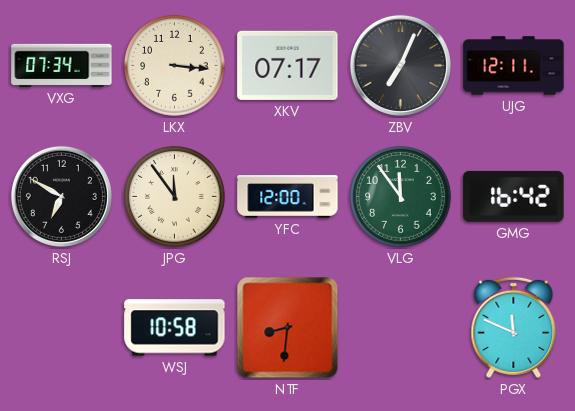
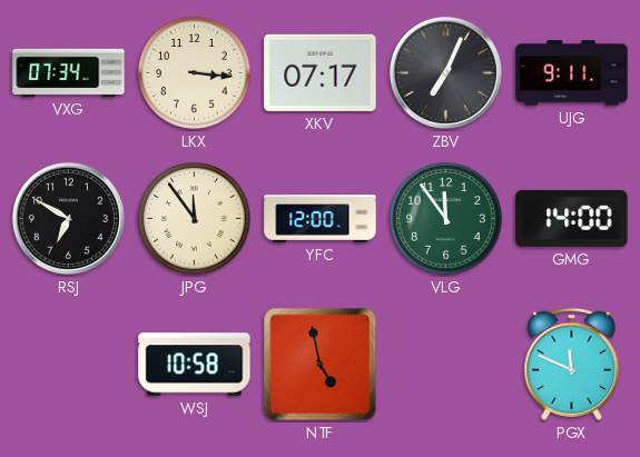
UJG: 12:11 -> 9:11
GMG: 16:42 -> 14:00
NTF: 8:31 -> 4:58
